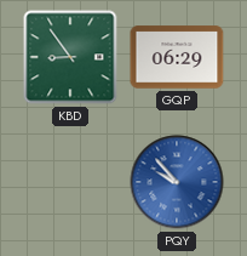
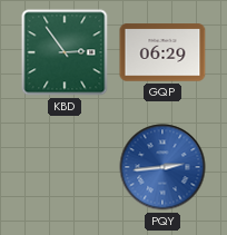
KBD: 8:54 -> 2:54
PQY: 9:53 -> 2:44
